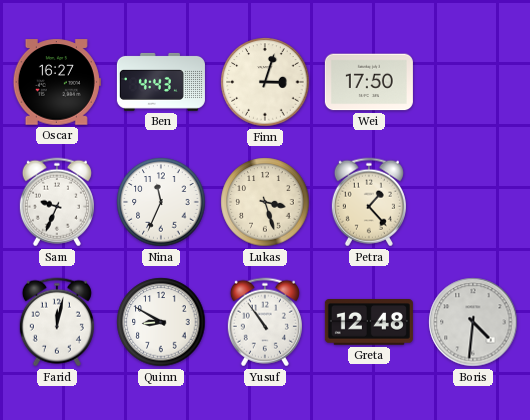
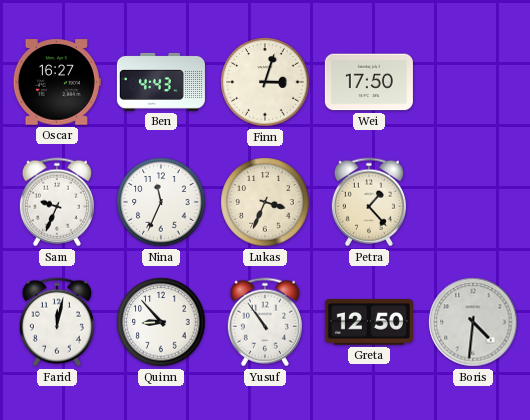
Lukas: 3:27 -> 3:34
Quinn: 8:50 -> 8:53
Greta: 12:48 -> 12:50
